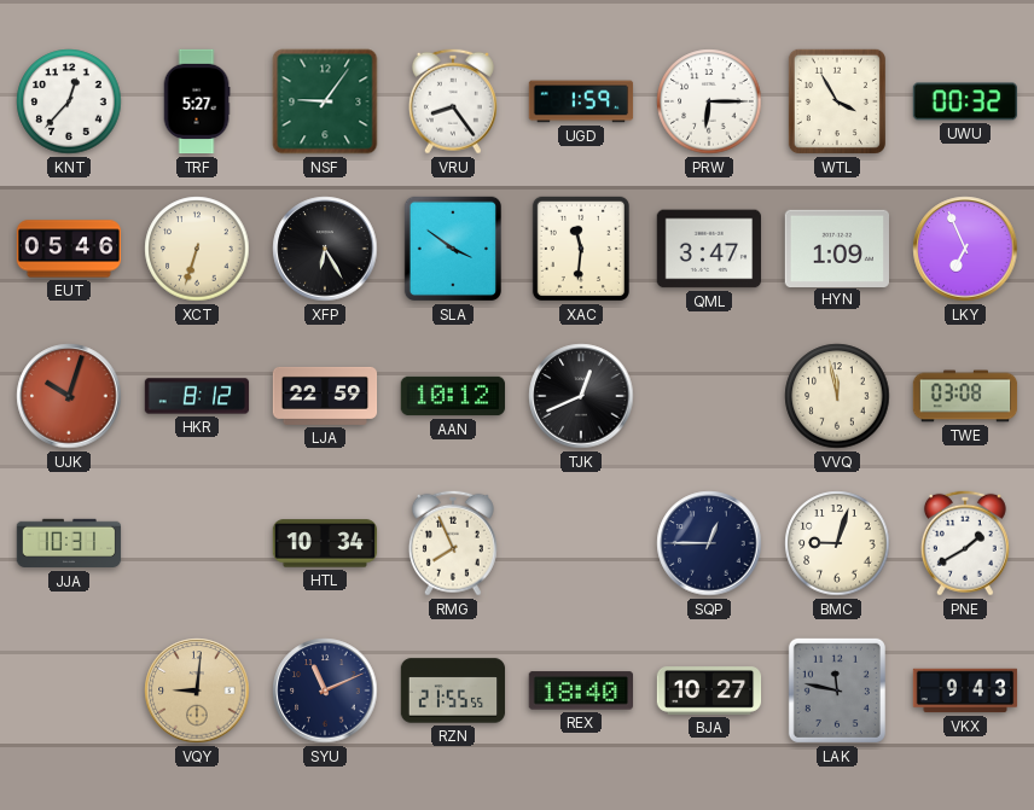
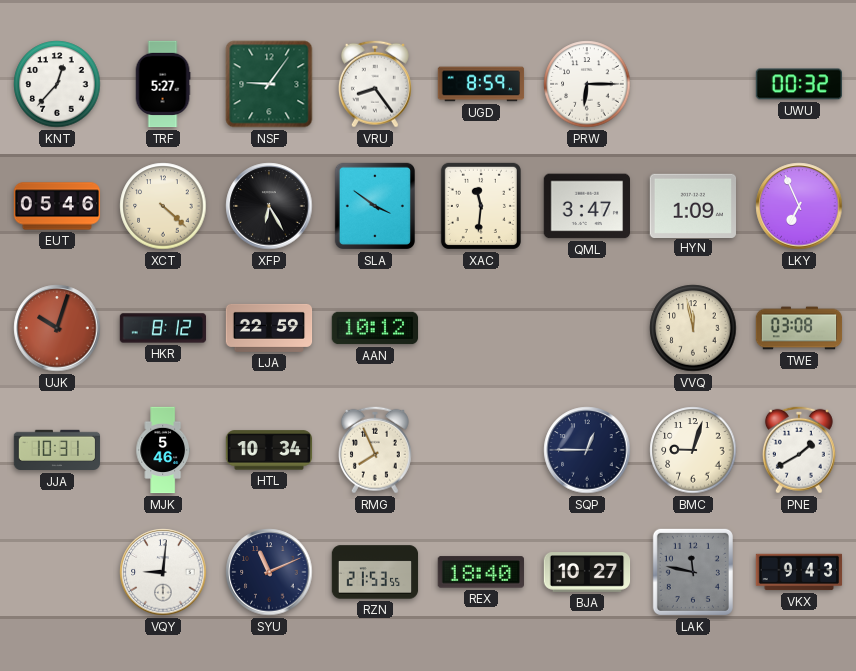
UGD: 1:59 -> 8:59
WTL: 3:55 -> none
XCT: 6:33 -> 4:22
TJK: 12:41 -> none
MJK: none -> 5:46
VQY dial: champagne -> white
RZN: 21:55 -> 21:53
